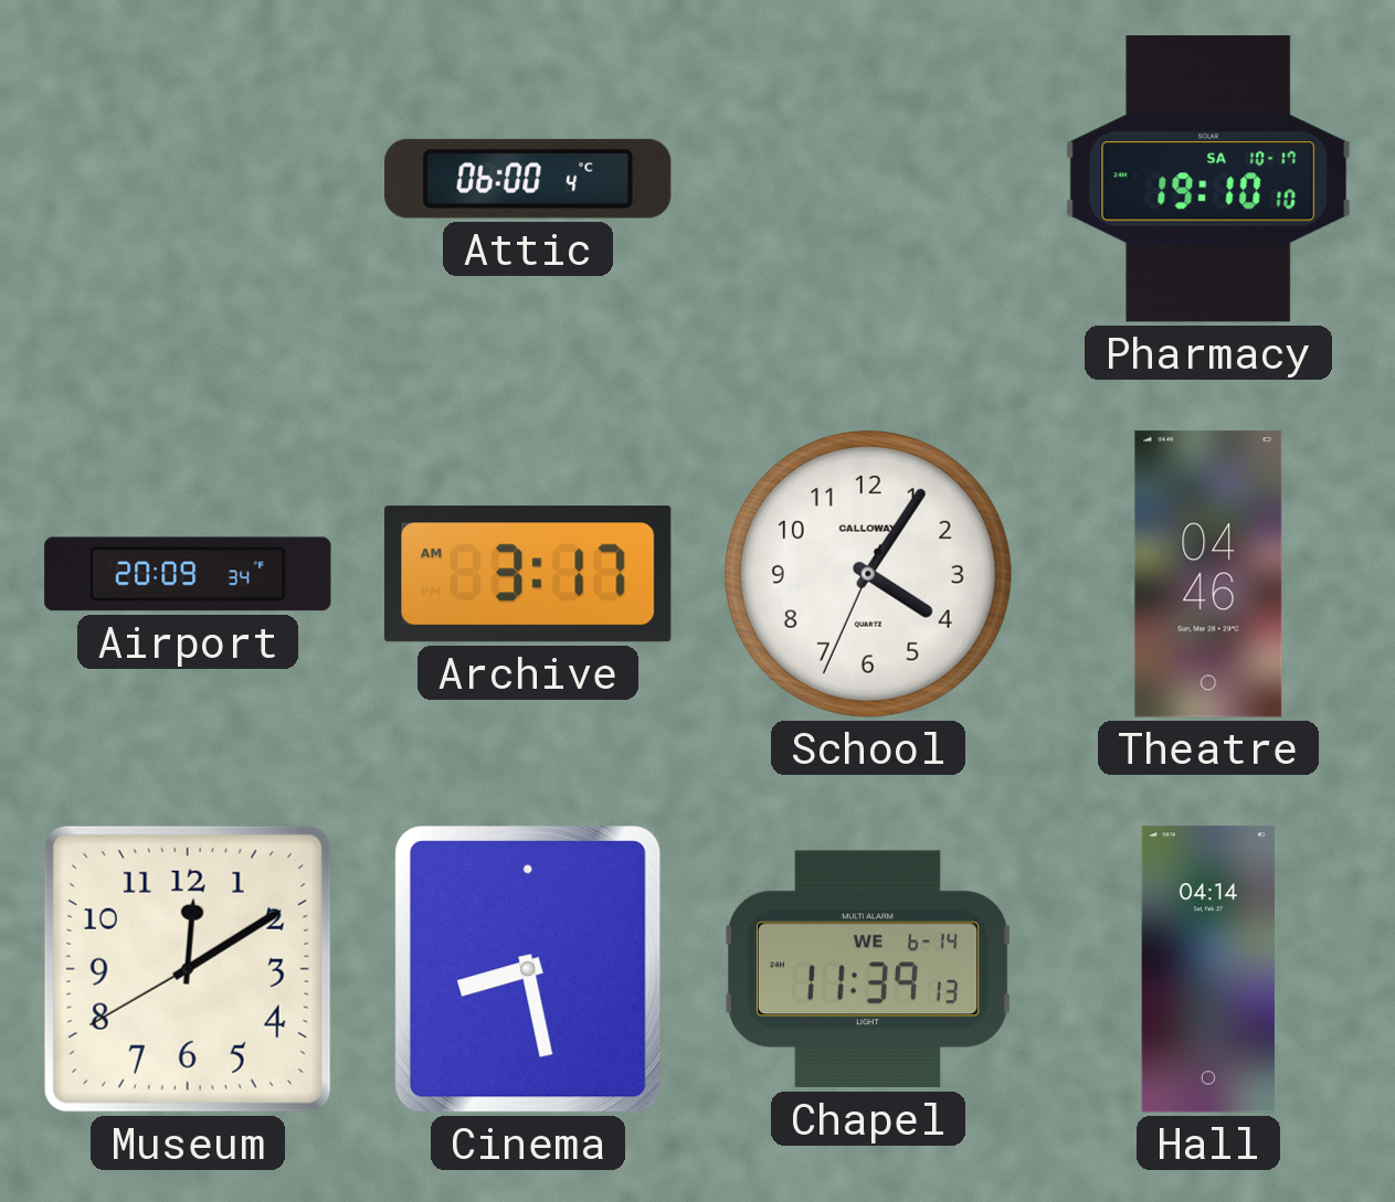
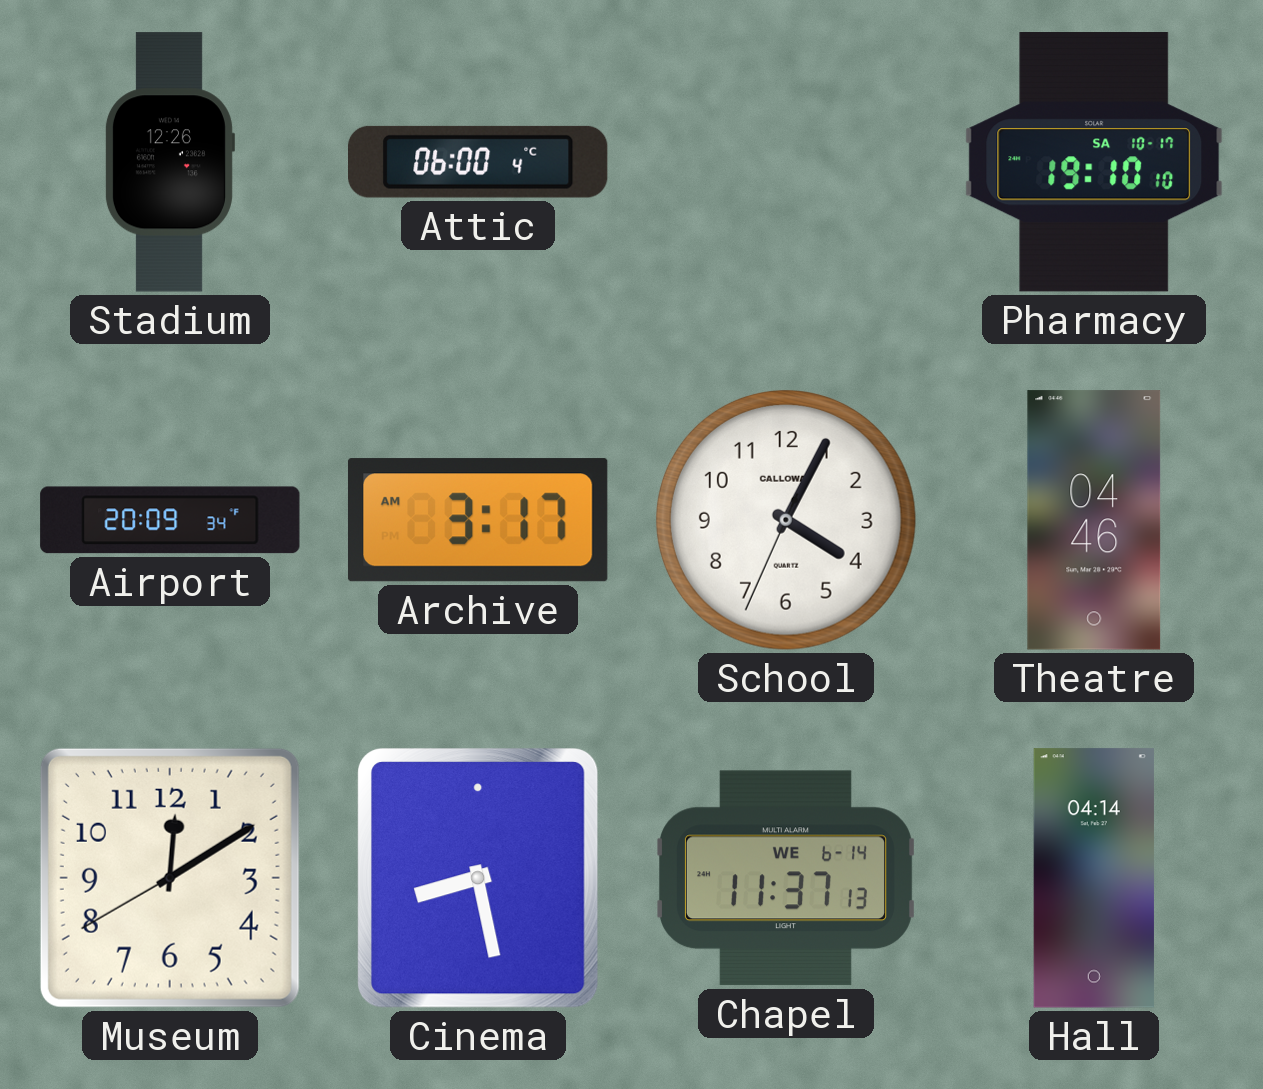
Stadium: none -> 12:26
School: 4:05 -> 4:04
Chapel: 11:39 -> 11:37
